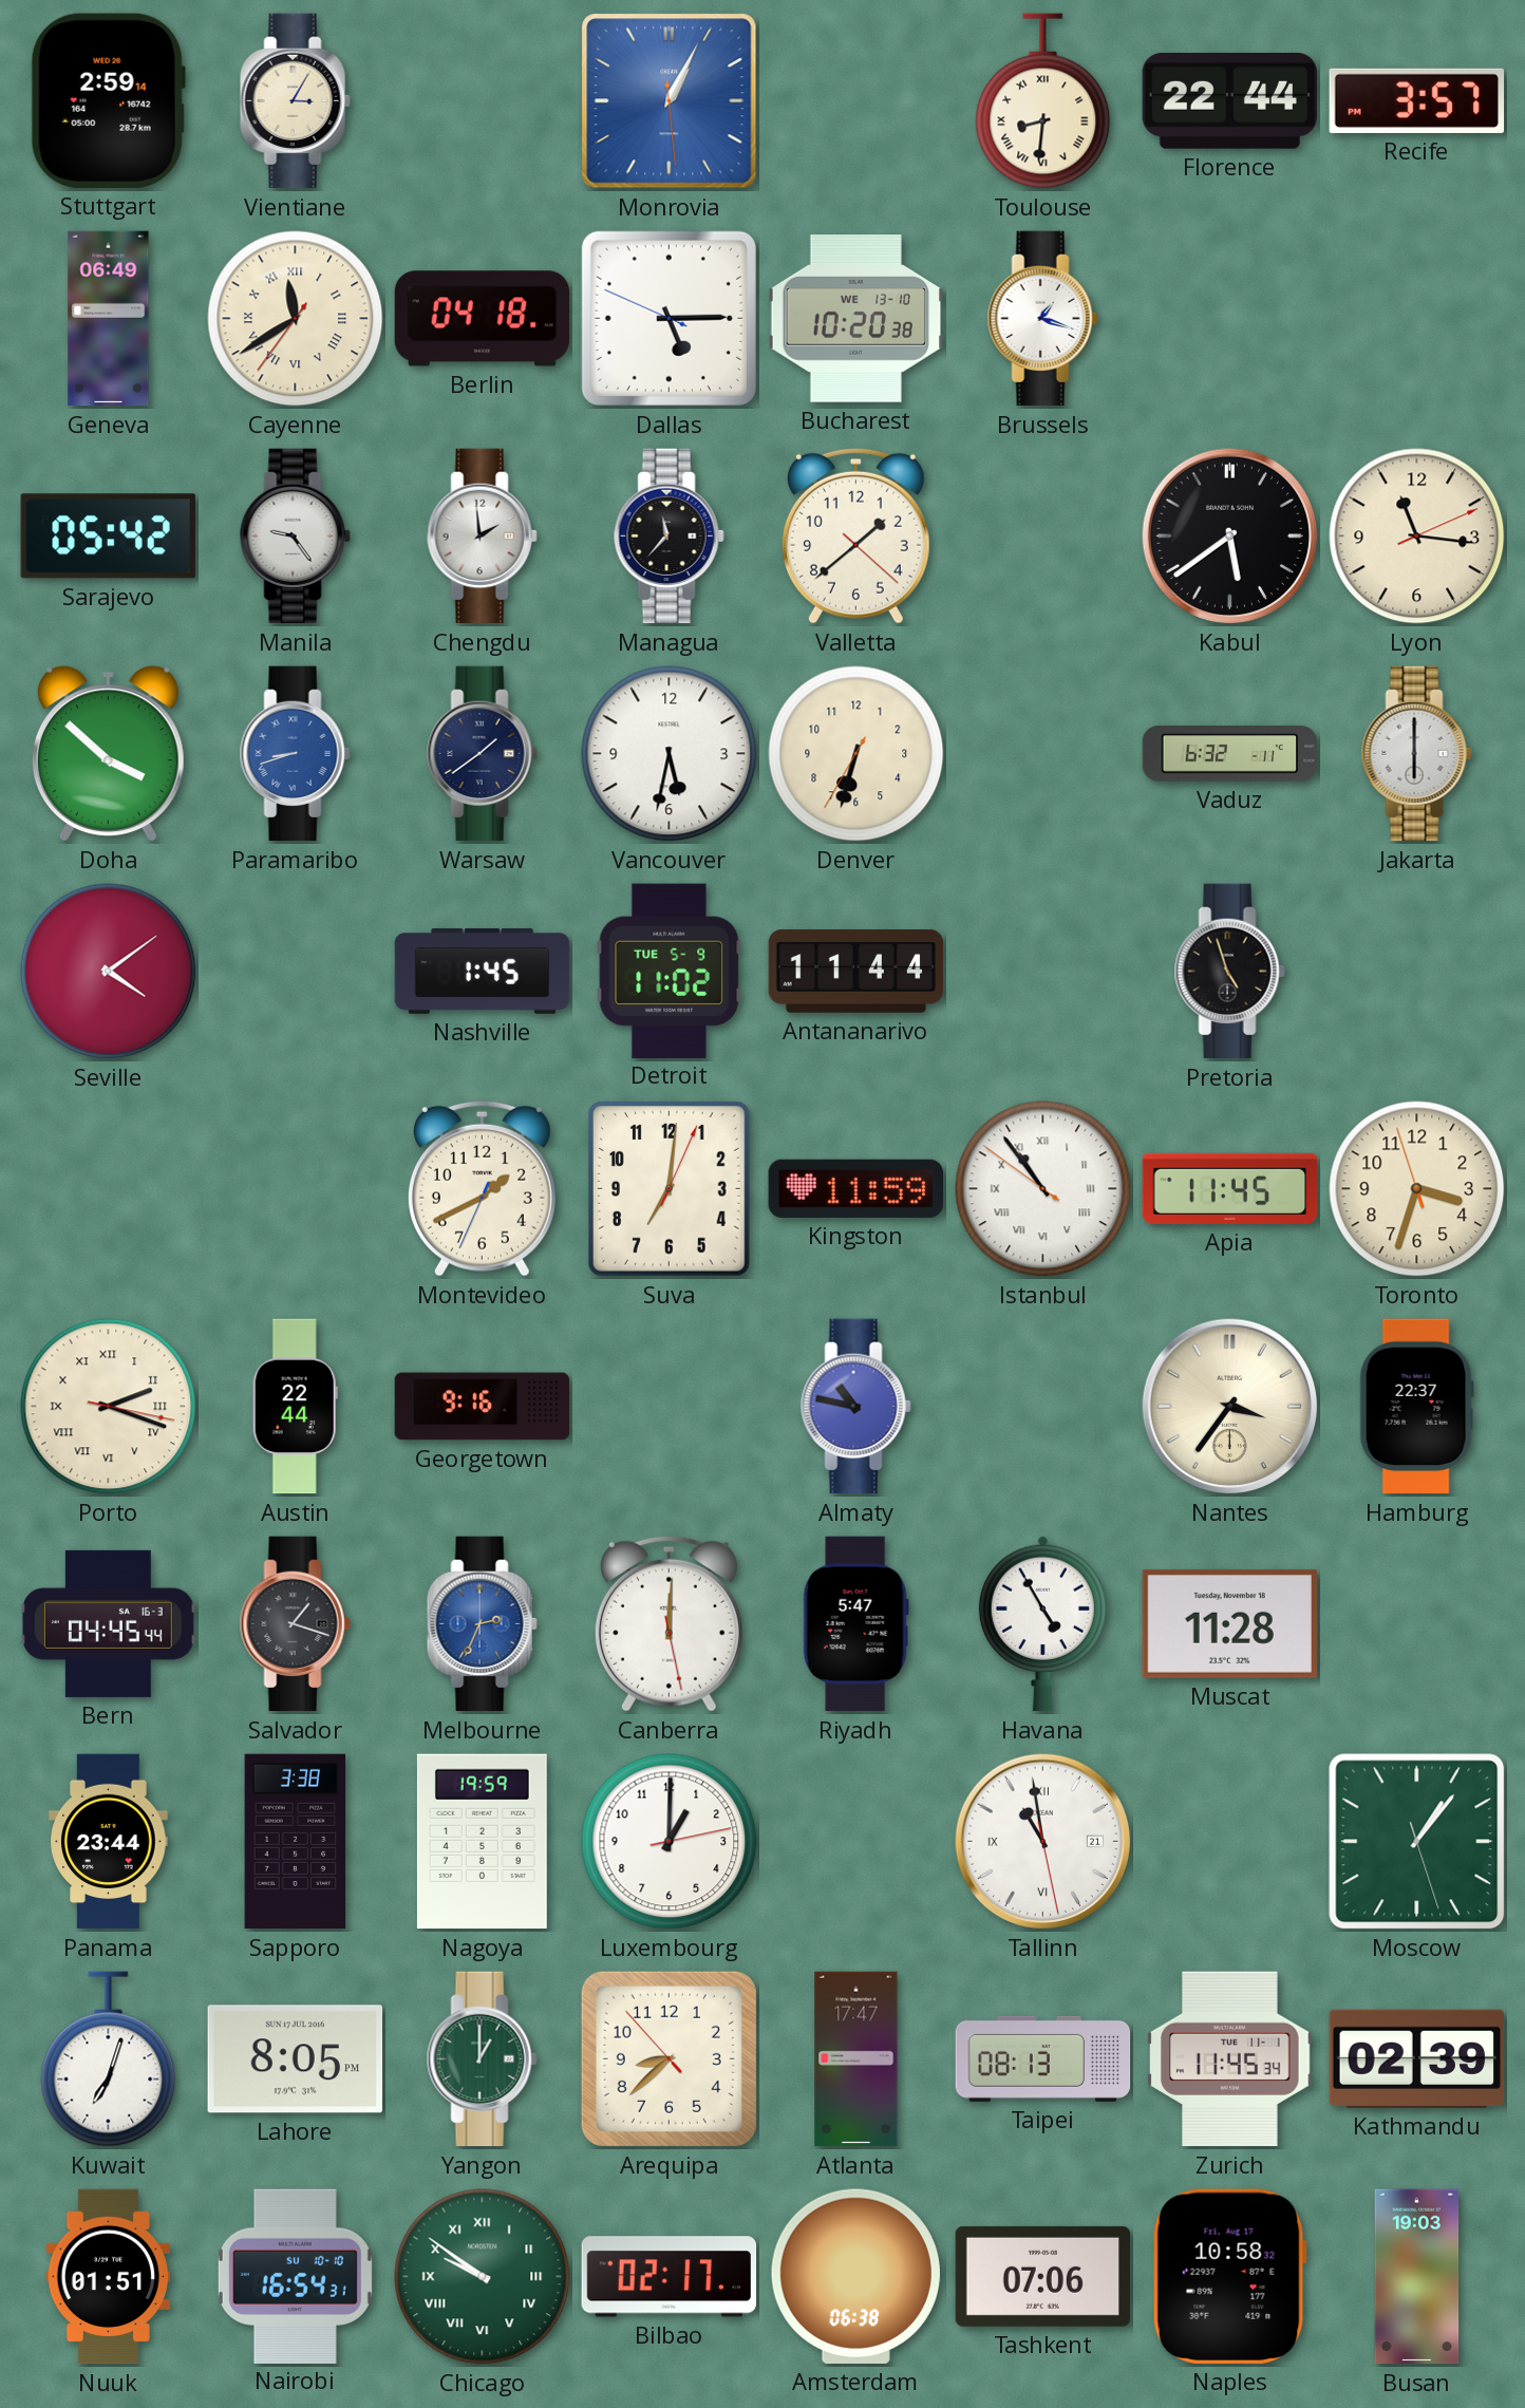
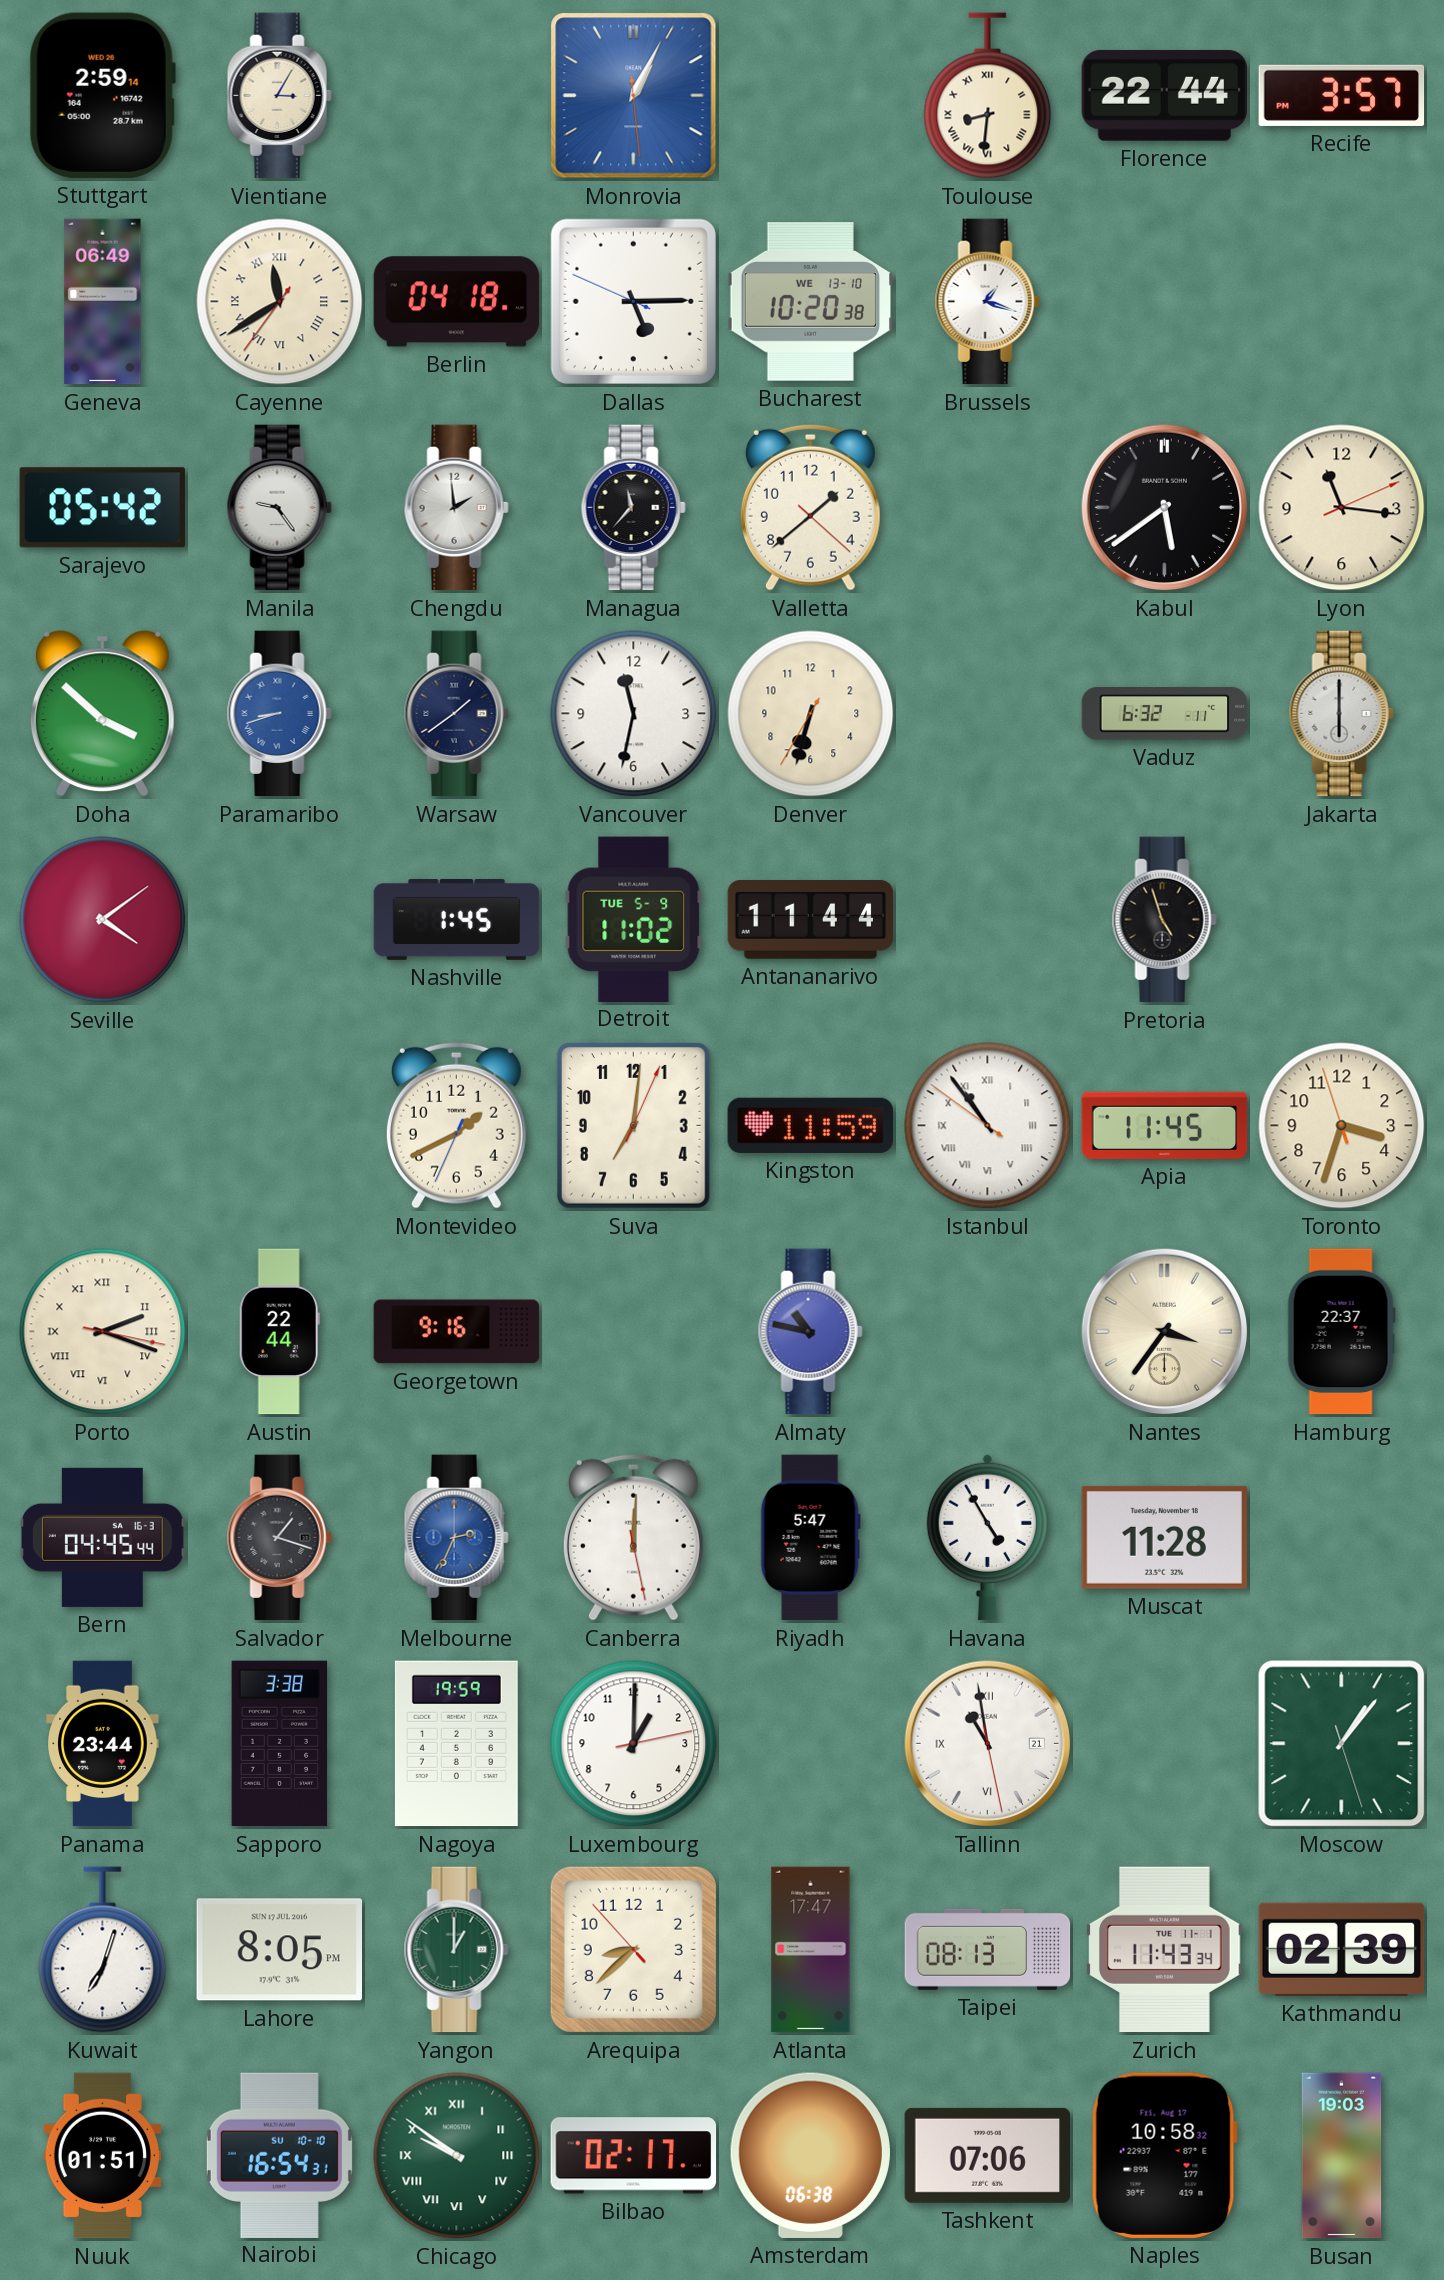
Vancouver: 5:32 -> 11:32
Zurich: 11:45 -> 11:43
